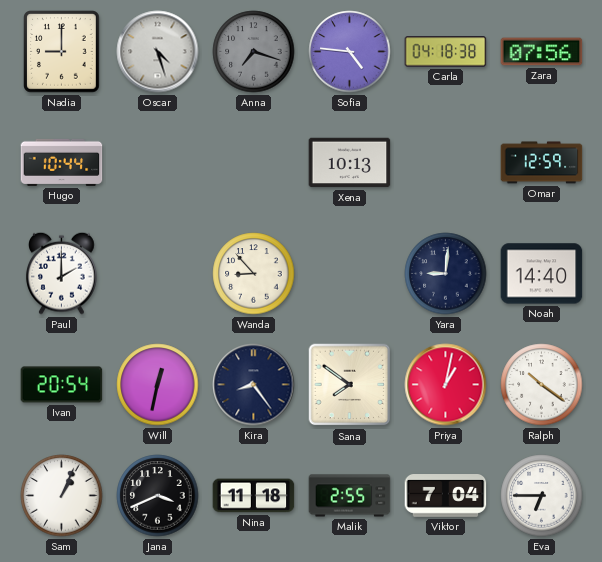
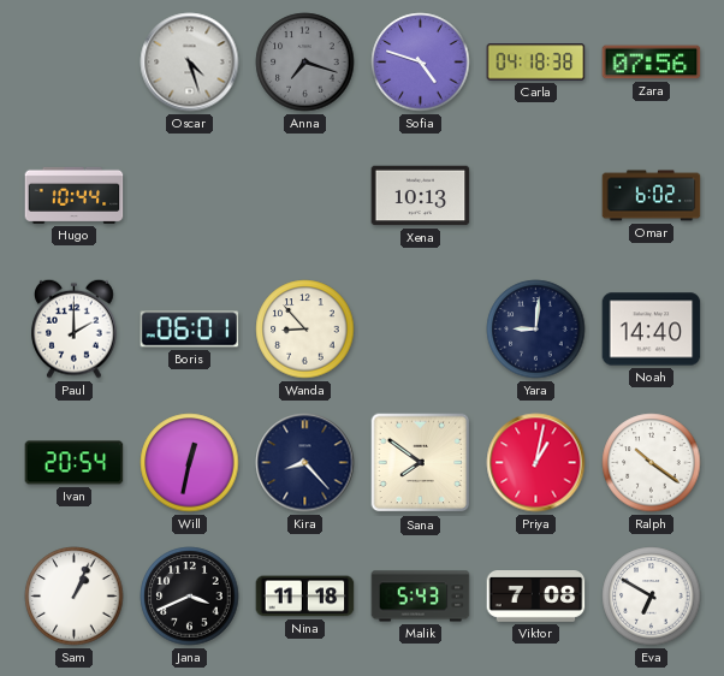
Nadia: 9:00 -> none
Sofia: 4:46 -> 4:48
Omar: 12:59 -> 6:02
Boris: none -> 06:01
Kira: 8:24 -> 8:23
Malik: 2:55 -> 5:43
Viktor: 7:04 -> 7:08
Eva: 6:45 -> 6:50
